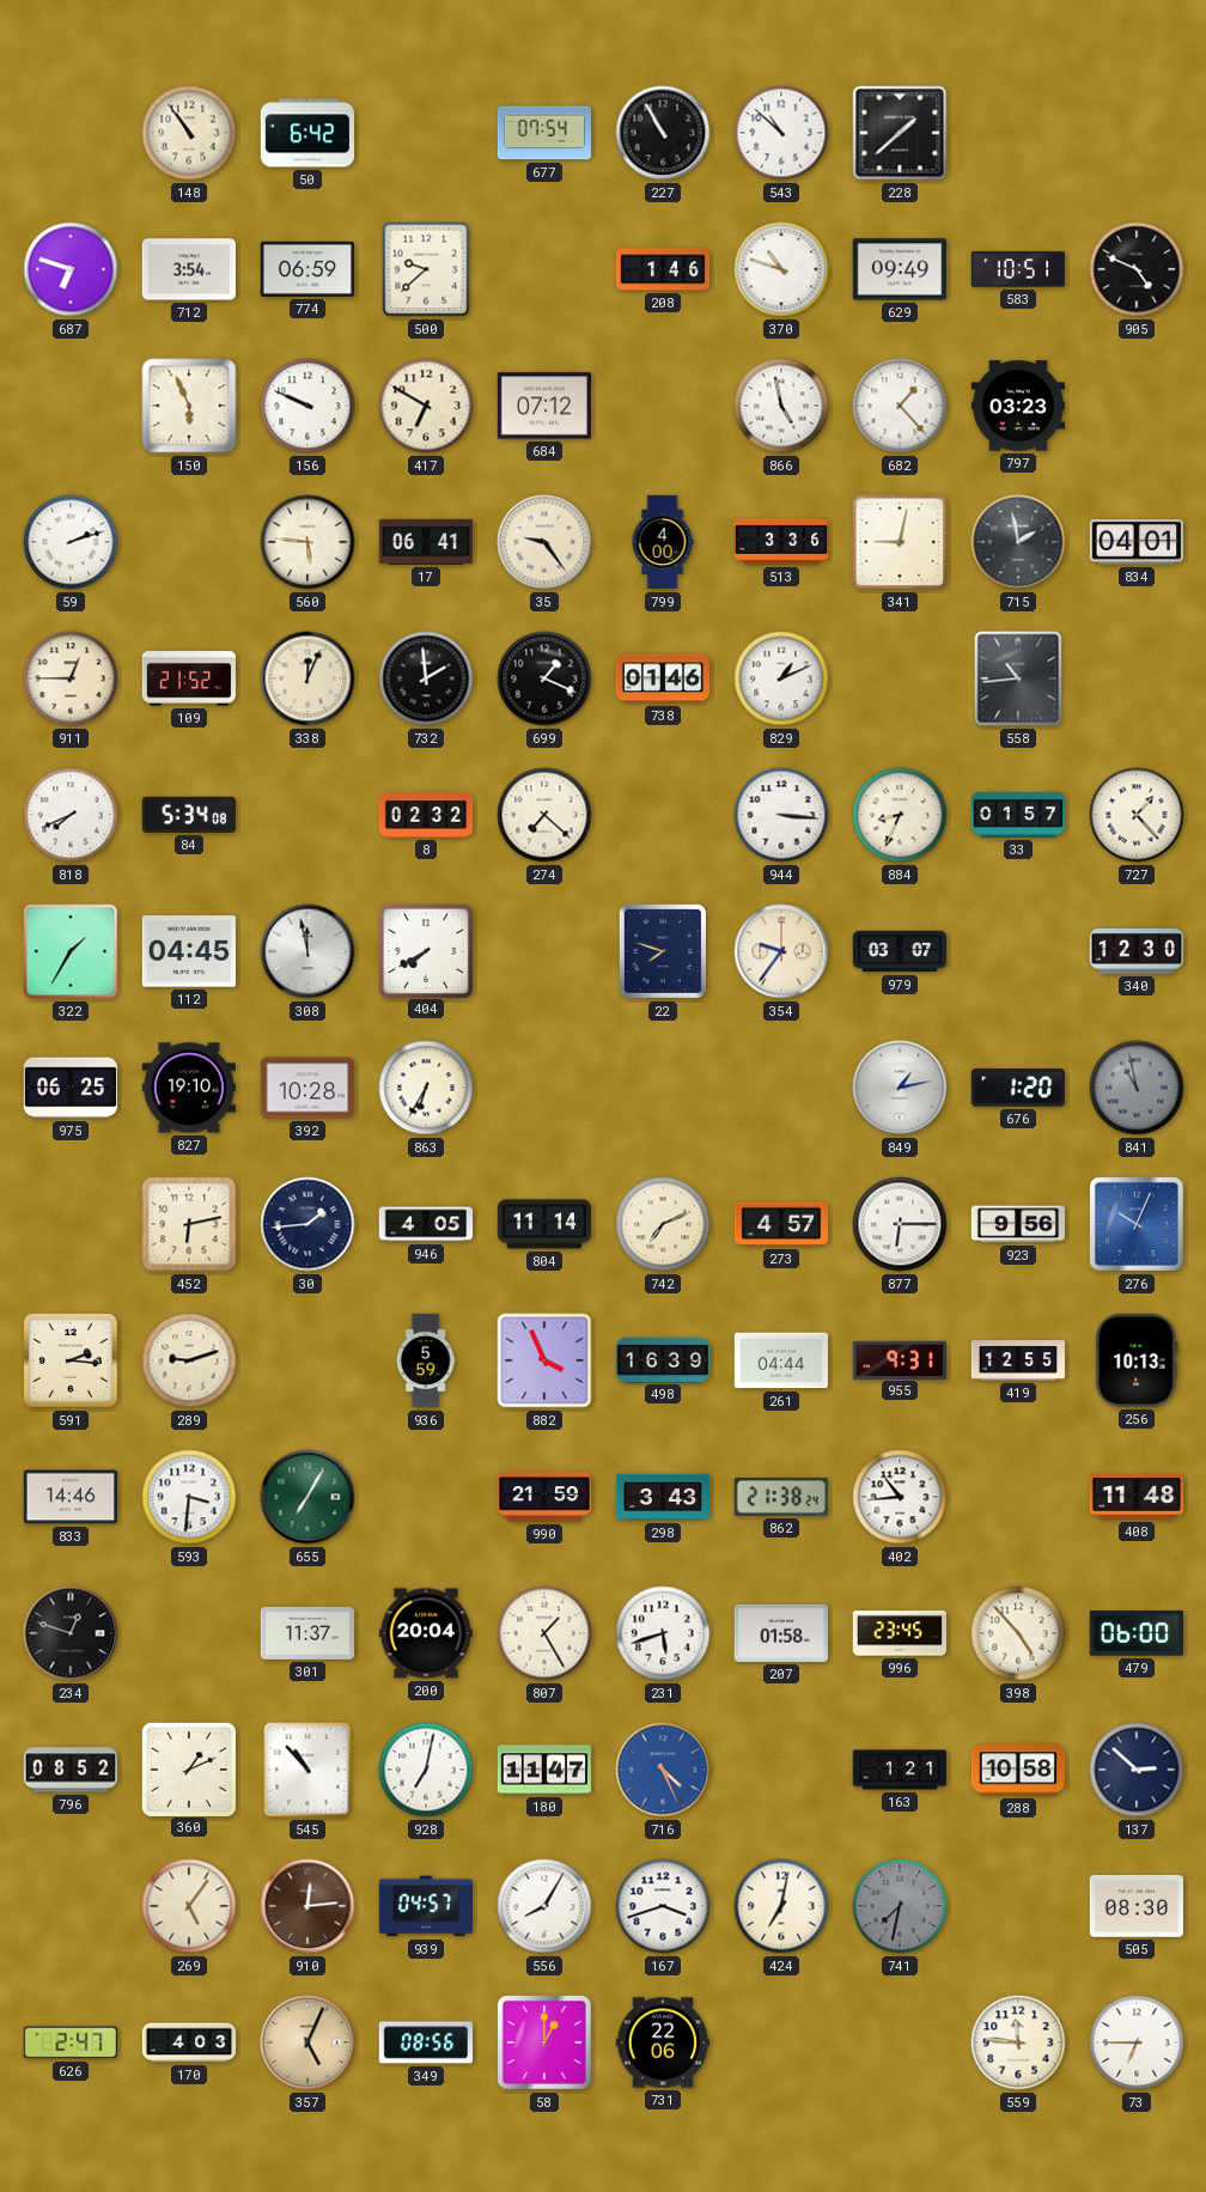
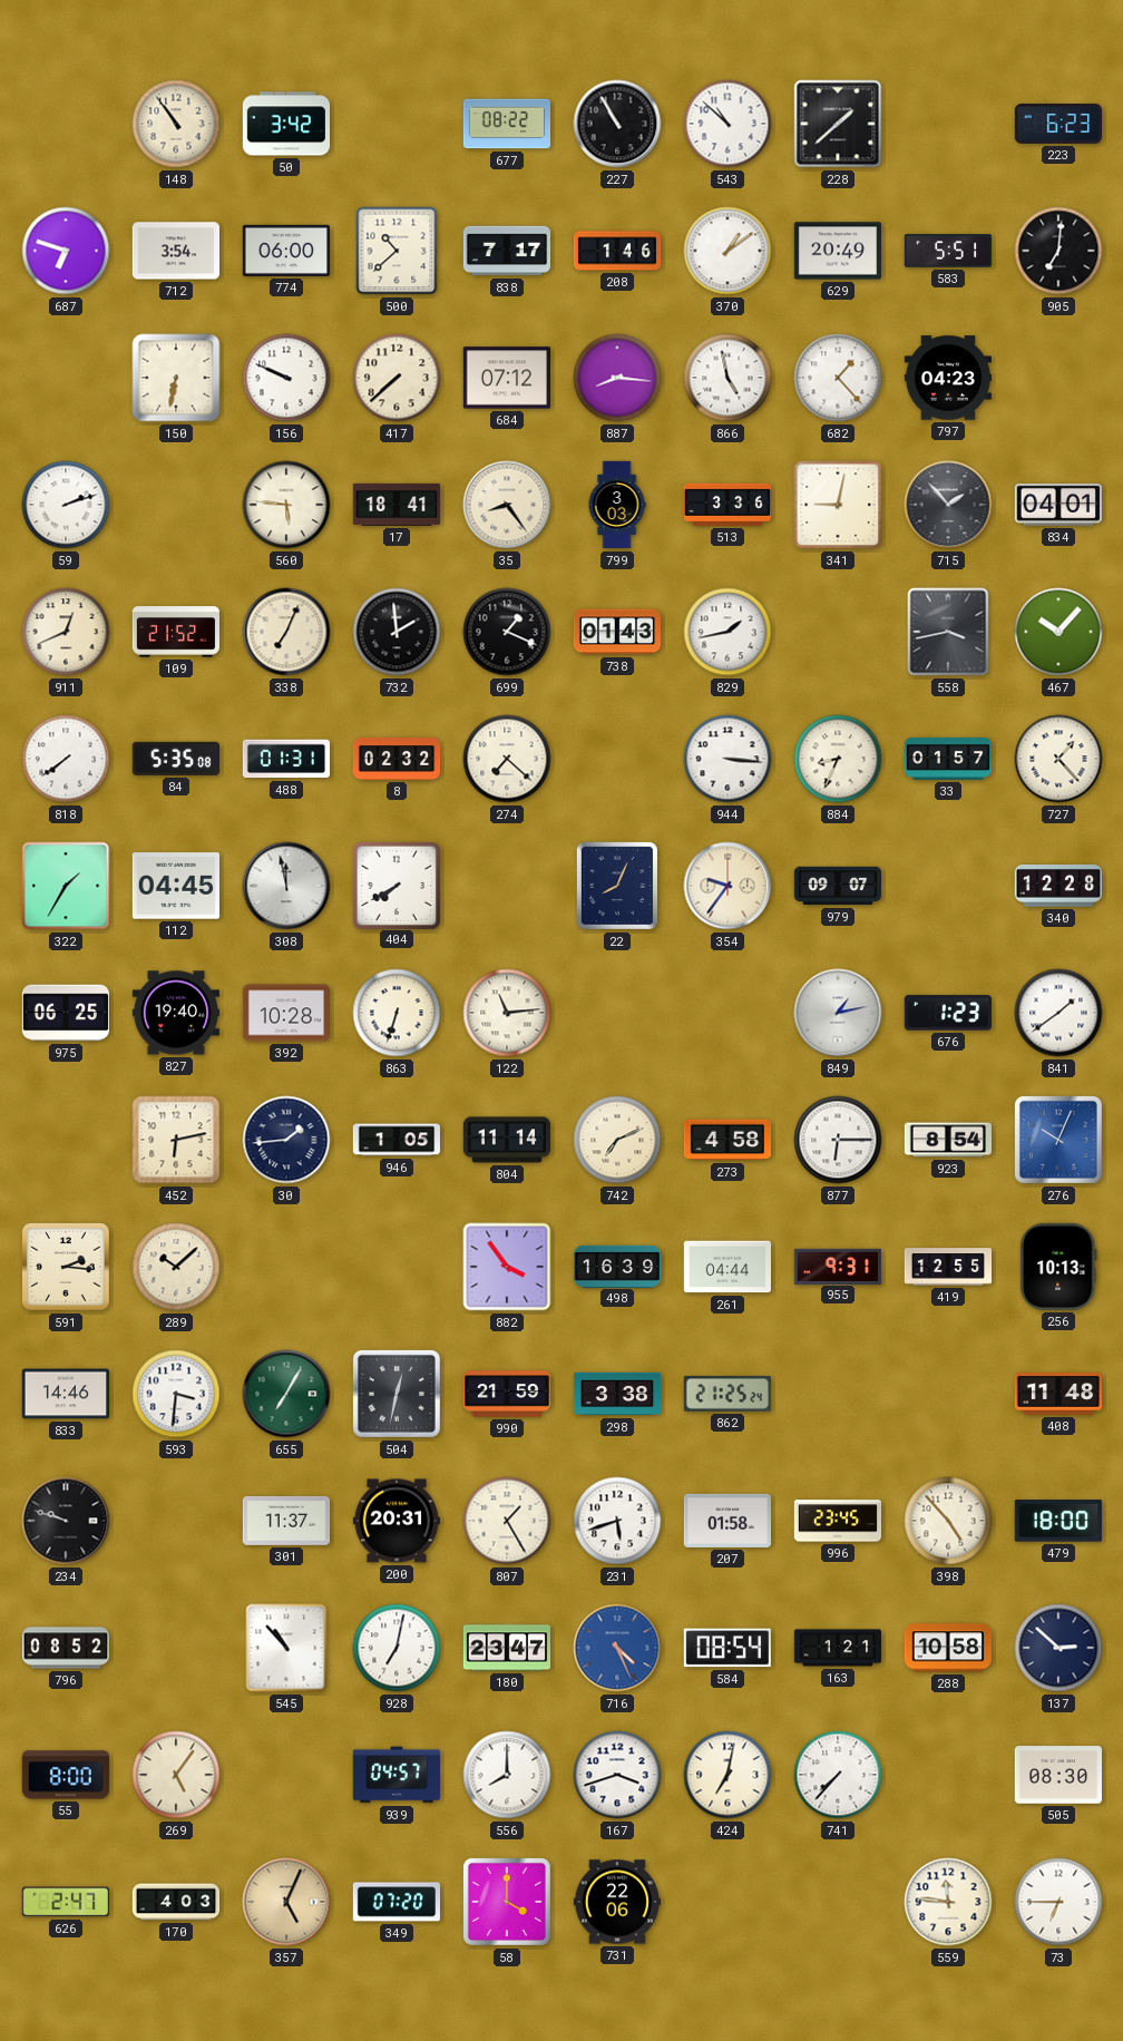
50: 6:42 -> 3:42
677: 07:54 -> 08:22
223: none -> 6:23
774: 06:59 -> 06:00
500: 9:38 -> 10:38
838: none -> 7:17
370: 10:48 -> 1:09
629: 09:49 -> 20:49
583: 10:51 -> 5:51
905: 4:49 -> 7:01
150: 5:56 -> 6:32
417: 6:50 -> 7:38
887: none -> 8:16
797: 03:23 -> 04:23
17: 06:41 -> 18:41
35: 9:24 -> 8:24
799: 4:00 -> 3:03
715: 1:58 -> 1:53
911: 12:45 -> 12:41
338: 12:04 -> 7:04
738: 01:46 -> 01:43
829: 1:11 -> 1:43
558: 10:44 -> 3:43
467: none -> 10:07
818: 7:41 -> 7:39
84: 5:34 -> 5:35
488: none -> 01:31
22: 7:48 -> 8:04
979: 03:07 -> 09:07
340: 12:30 -> 12:28
827: 19:10 -> 19:40
863: 6:35 -> 6:33
122: none -> 11:14
676: 1:20 -> 1:23
841: 10:58 -> 1:39
841 dial: grey -> white
946: 4:05 -> 1:05
273: 4:57 -> 4:58
923: 9:56 -> 8:54
289: 9:12 -> 10:08
936: 5:59 -> none
882: 3:56 -> 3:54
504: none -> 12:32
298: 3:43 -> 3:38
862: 21:38 -> 21:25
402: 10:44 -> none
234: 12:48 -> 9:48
200: 20:04 -> 20:31
479: 06:00 -> 18:00
360: 1:11 -> none
180: 11:47 -> 23:47
584: none -> 08:54
55: none -> 8:00
910: 12:14 -> none
556: 8:05 -> 8:00
741: 7:32 -> 7:37
741 dial: grey -> white
349: 08:56 -> 07:20
58: 1:00 -> 4:00
